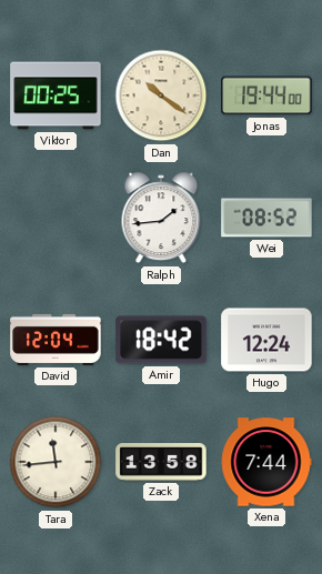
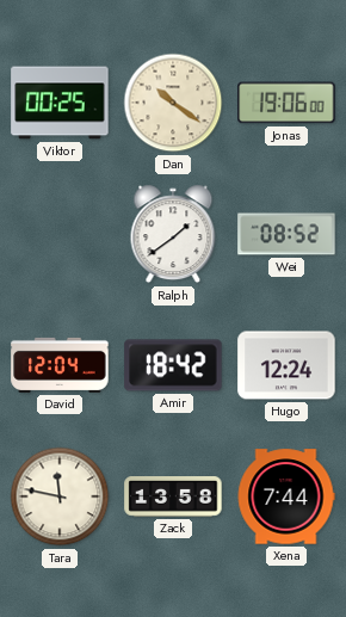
Jonas: 19:44 -> 19:06
Ralph: 1:44 -> 1:39
Tara: 11:44 -> 11:47
